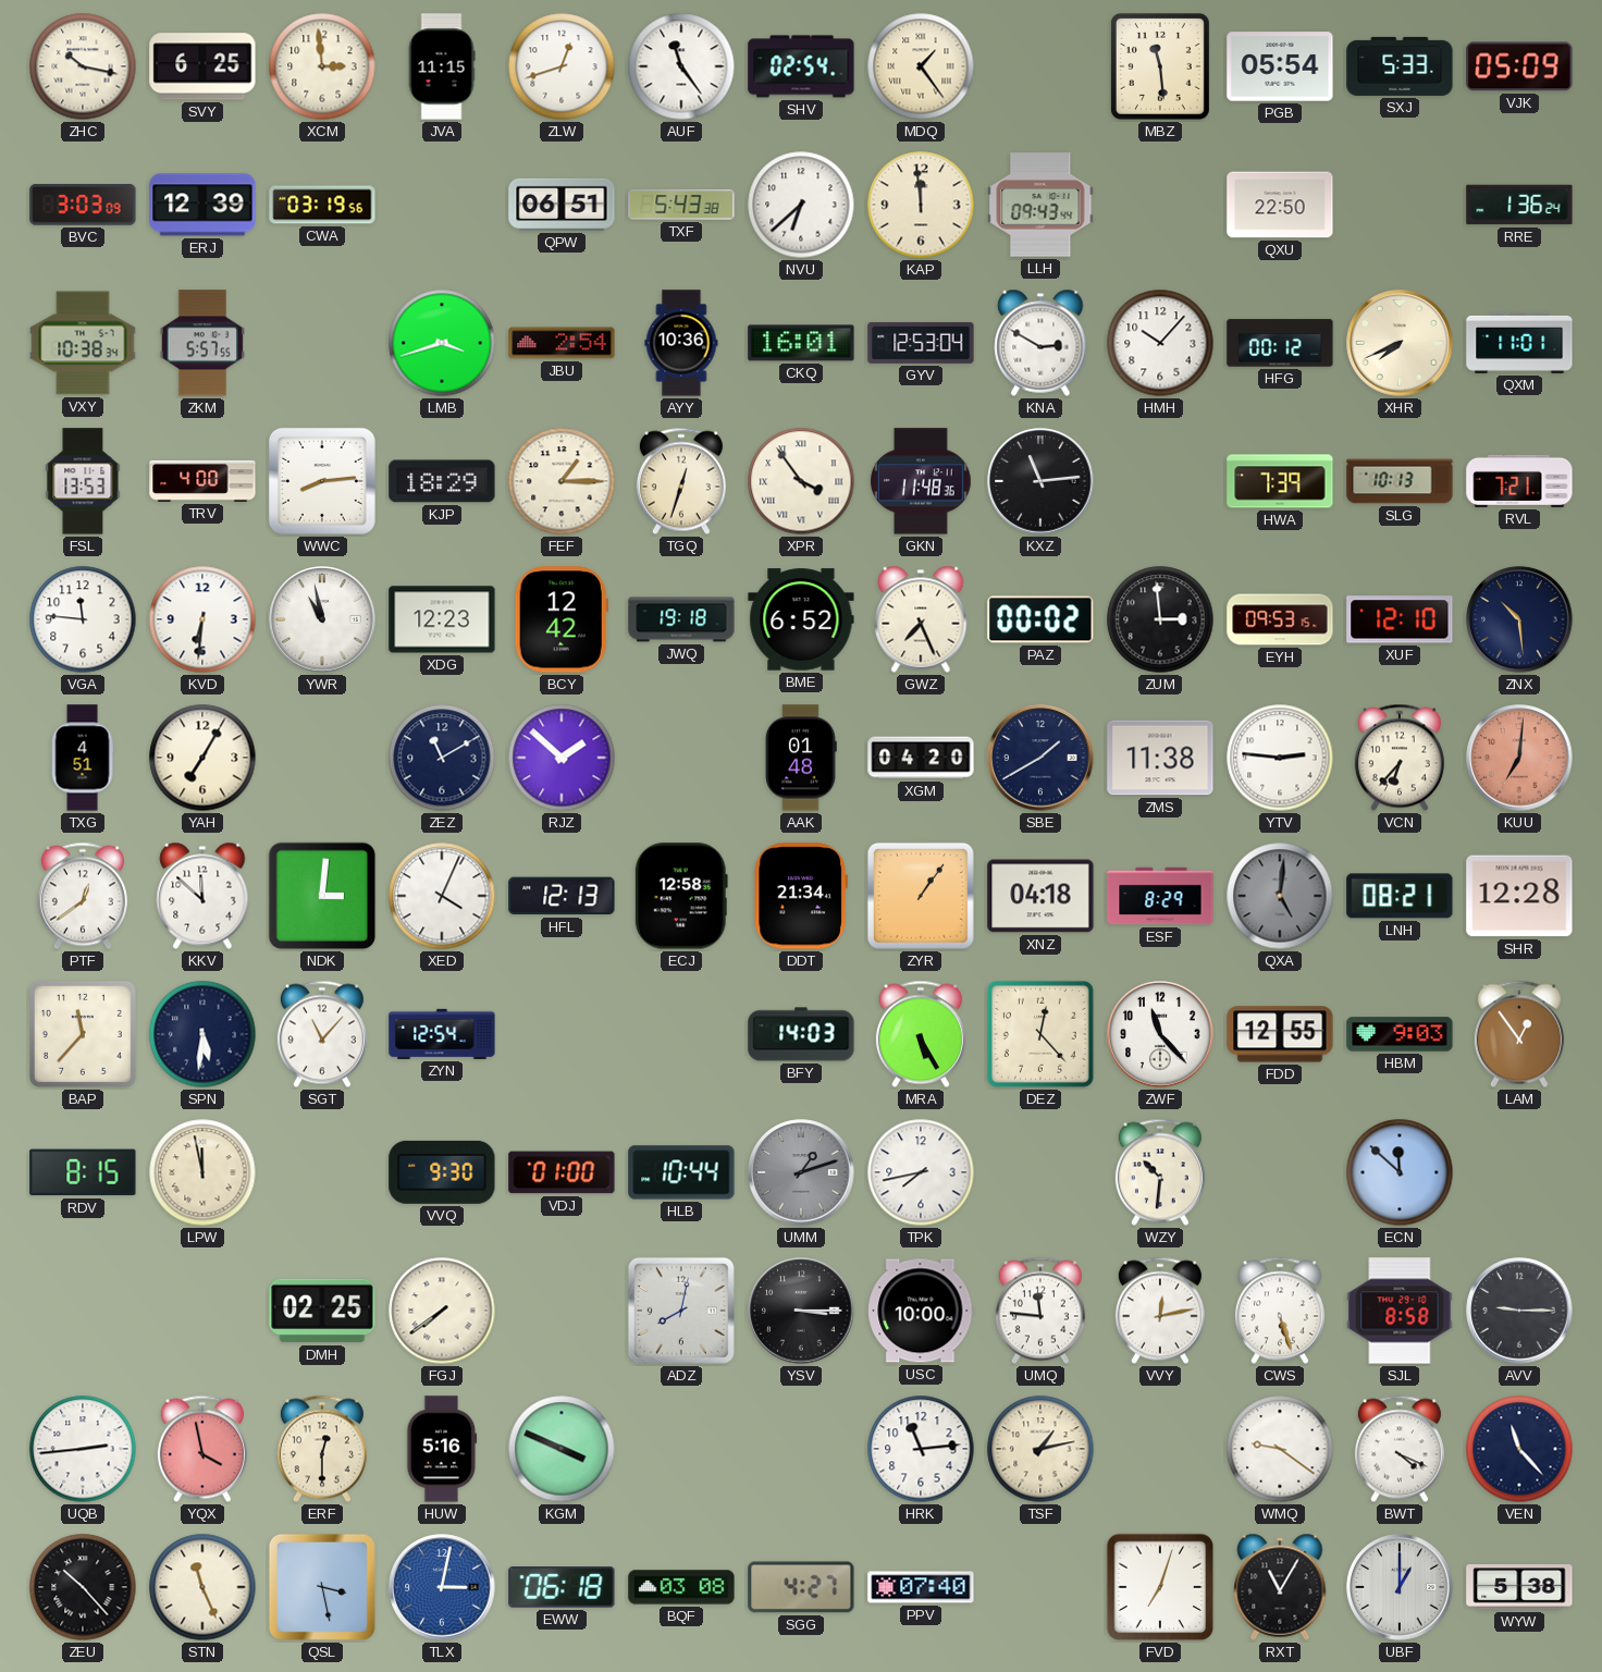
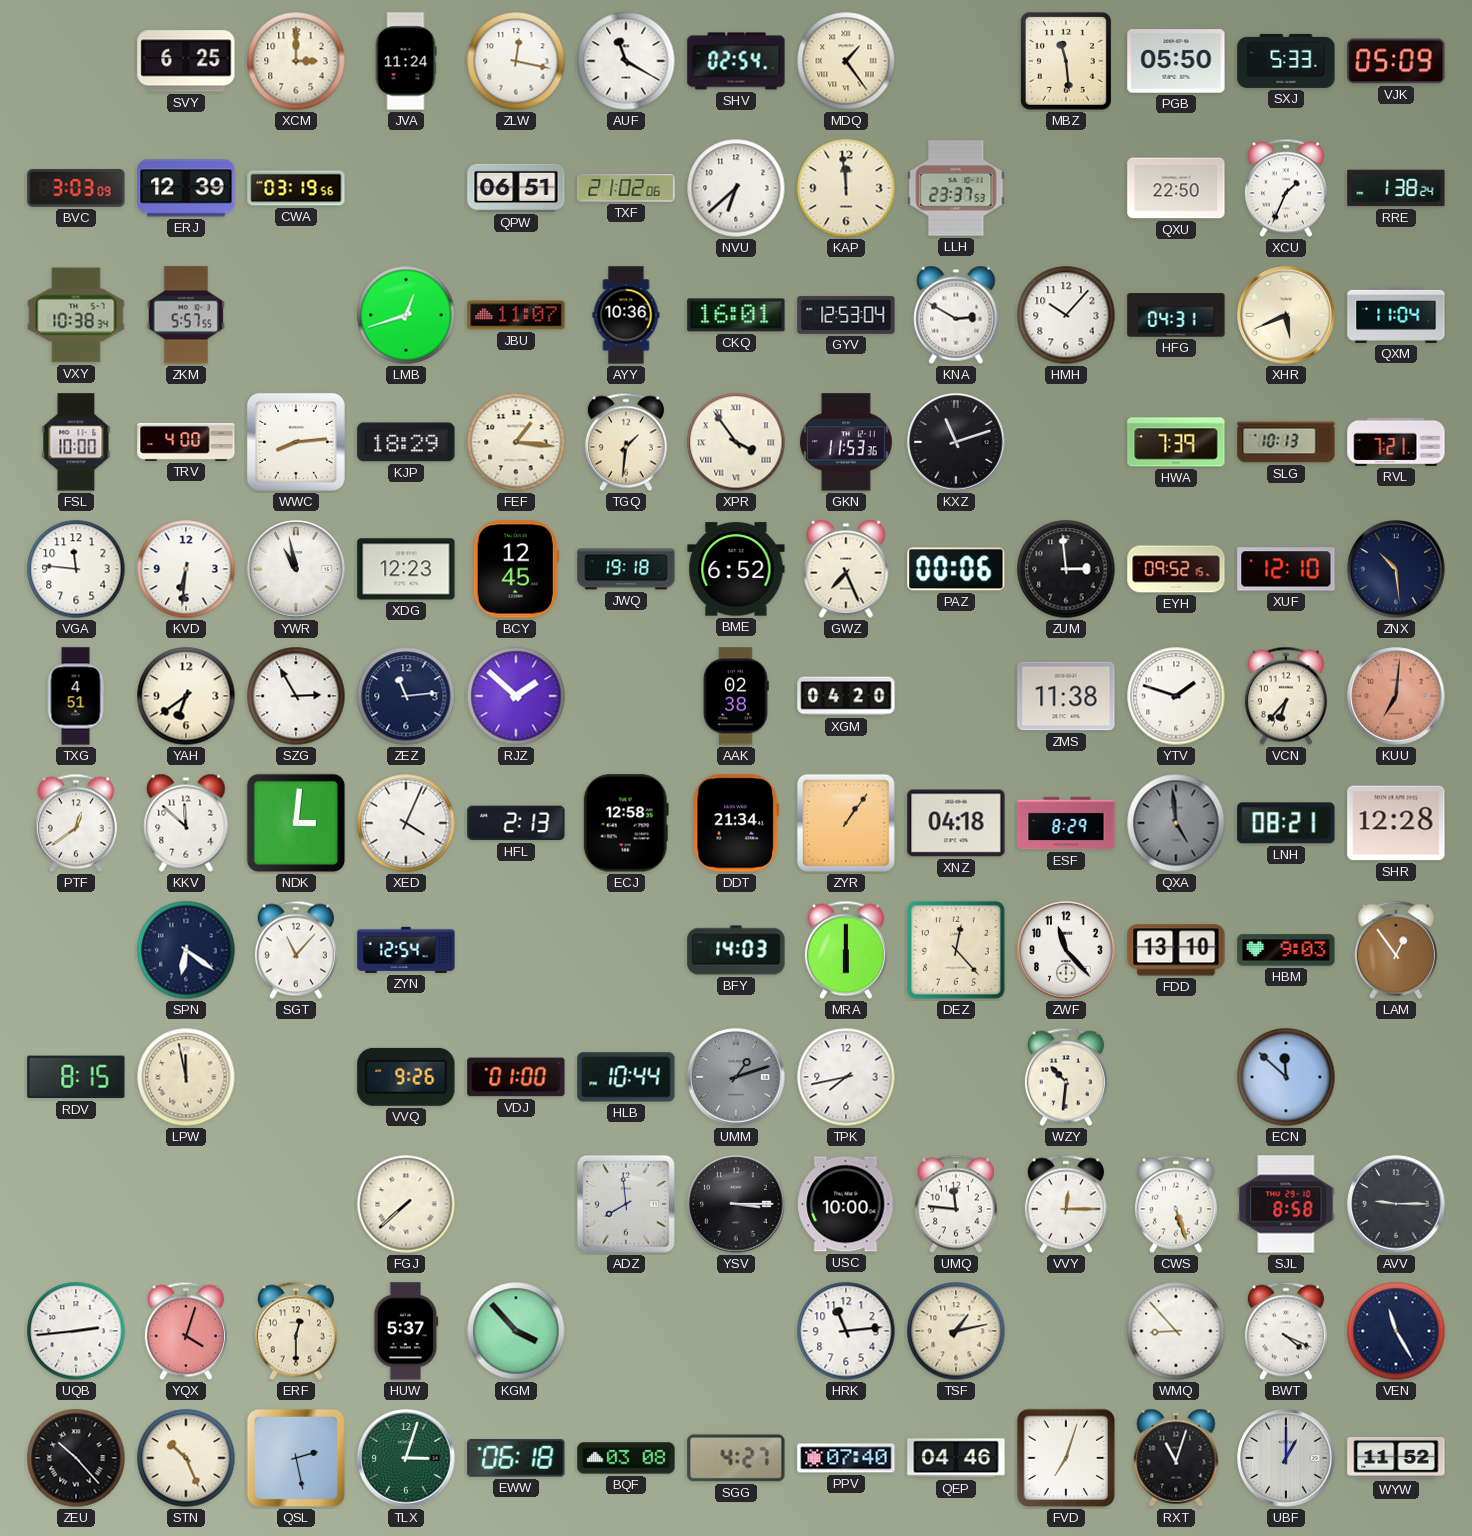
ZHC: 10:17 -> none
XCM: 2:59 -> 3:00
JVA: 11:15 -> 11:24
ZLW: 12:42 -> 12:17
AUF: 11:24 -> 11:20
PGB: 05:54 -> 05:50
TXF: 5:43 -> 21:02
LLH: 09:43 -> 23:37
XCU: none -> 1:34
RRE: 1:36 -> 1:38
LMB: 3:42 -> 12:42
JBU: 2:54 -> 11:07
HFG: 00:12 -> 04:31
XHR: 7:41 -> 5:41
QXM: 11:01 -> 11:04
FSL: 13:53 -> 10:00
FEF: 1:15 -> 1:16
TGQ: 12:33 -> 1:31
GKN: 11:48 -> 11:53
KXZ: 11:14 -> 11:12
BCY: 12:42 -> 12:45
PAZ: 00:02 -> 00:06
EYH: 09:53 -> 09:52
YAH: 7:05 -> 6:39
SZG: none -> 2:55
ZEZ: 11:10 -> 11:14
AAK: 01:48 -> 02:38
SBE: 1:40 -> none
YTV: 2:46 -> 1:48
HFL: 12:13 -> 2:13
QXA: 5:01 -> 4:59
BAP: 11:37 -> none
SPN: 5:31 -> 6:21
MRA: 5:25 -> 6:00
FDD: 12:55 -> 13:10
VVQ: 9:30 -> 9:26
DMH: 02:25 -> none
FGJ: 7:39 -> 7:38
ADZ: 8:02 -> 7:59
VVY: 12:13 -> 12:15
YQX: 3:58 -> 4:03
HUW: 5:16 -> 5:37
KGM: 3:49 -> 3:53
WMQ: 9:21 -> 8:53
VEN: 11:23 -> 11:25
STN: 11:26 -> 10:26
QSL: 3:28 -> 2:28
TLX: 3:02 -> 3:03
TLX dial: blue -> green
QEP: none -> 04:46
RXT: 11:05 -> 11:03
WYW: 5:38 -> 11:52
